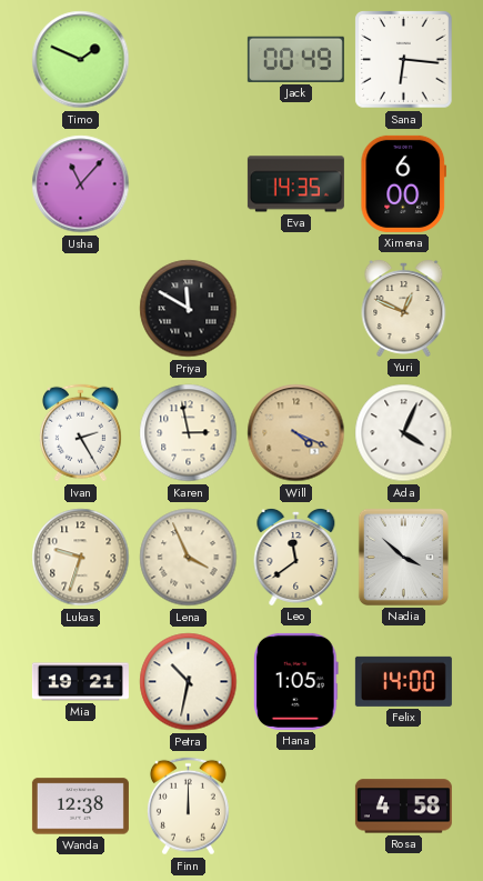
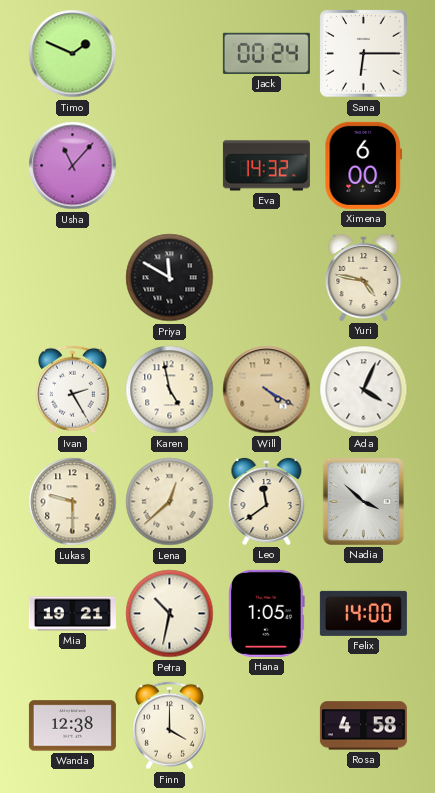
Jack: 00:49 -> 00:24
Sana: 6:16 -> 6:15
Eva: 14:35 -> 14:32
Yuri: 12:49 -> 4:47
Karen: 2:58 -> 4:58
Will: 4:19 -> 4:20
Lukas: 9:33 -> 9:30
Lena: 3:56 -> 12:38
Finn: 12:00 -> 4:00
